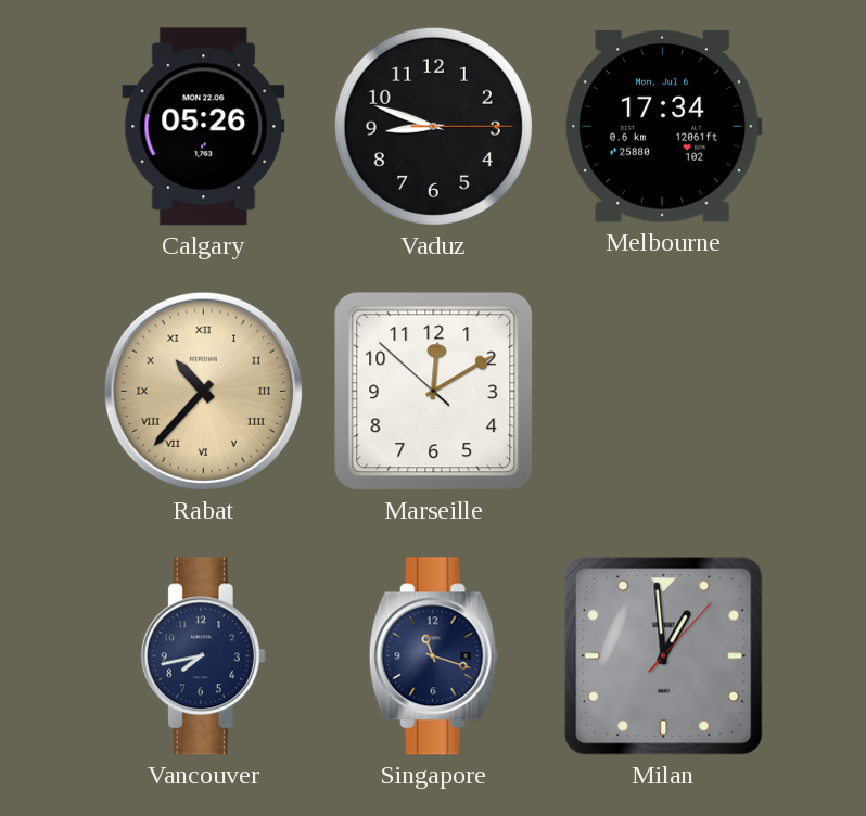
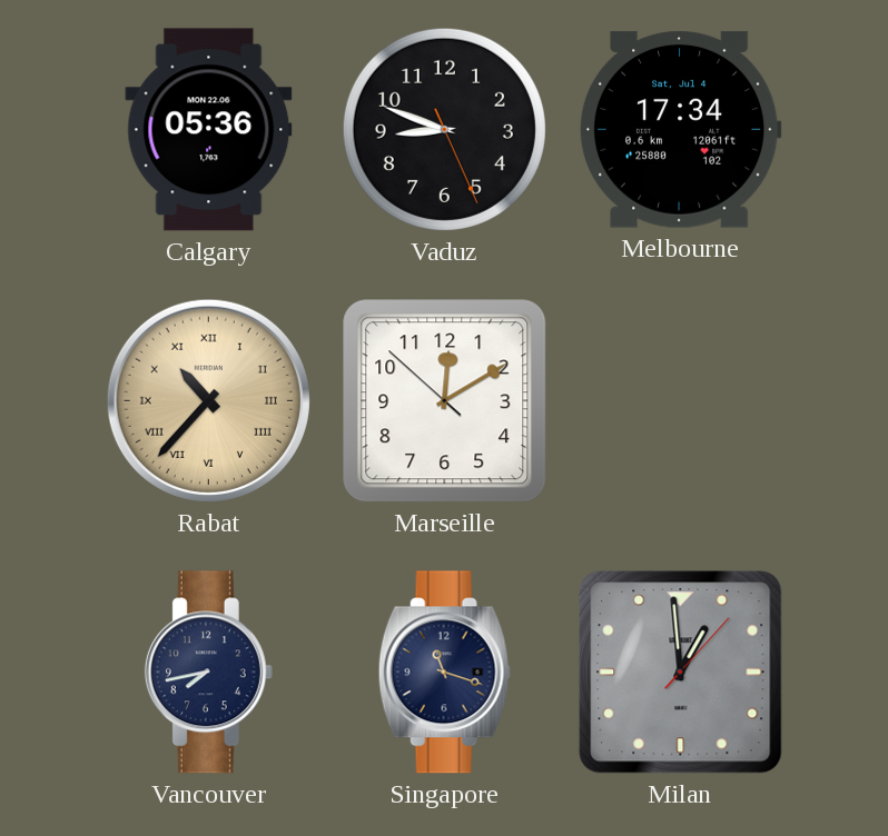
Calgary: 05:26 -> 05:36
Vaduz: 8:48:15 -> 8:48:26
Melbourne date: Mon, Jul 6 -> Sat, Jul 4
